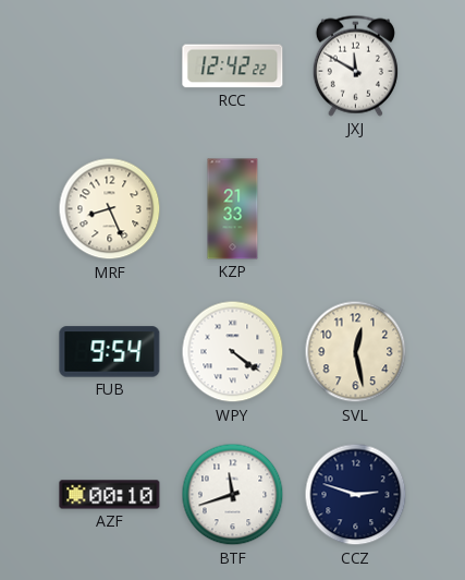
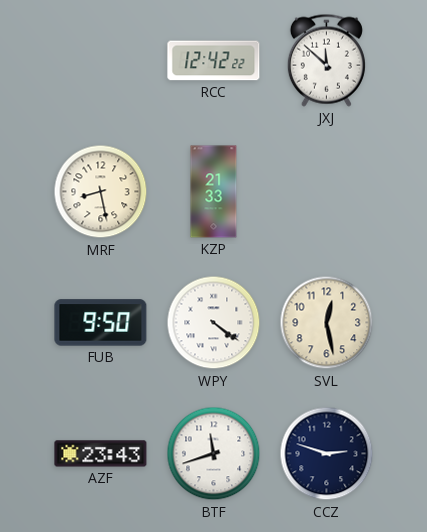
JXJ: 11:50 -> 11:52
MRF: 8:26 -> 8:28
FUB: 9:54 -> 9:50
AZF: 00:10 -> 23:43
